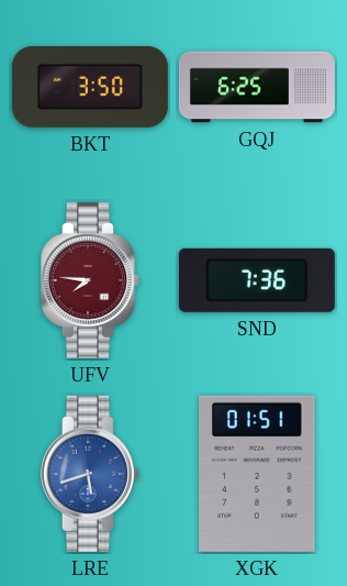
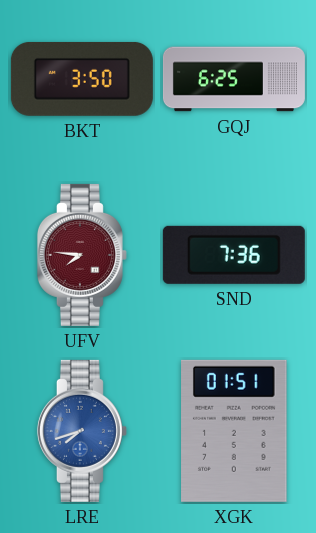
LRE: 5:42 -> 7:42
